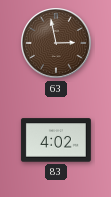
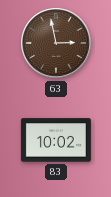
83: 4:02 -> 10:02
